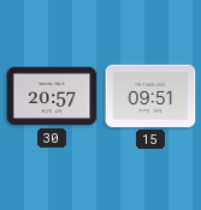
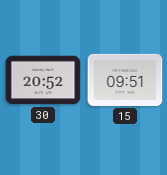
30: 20:57 -> 20:52
